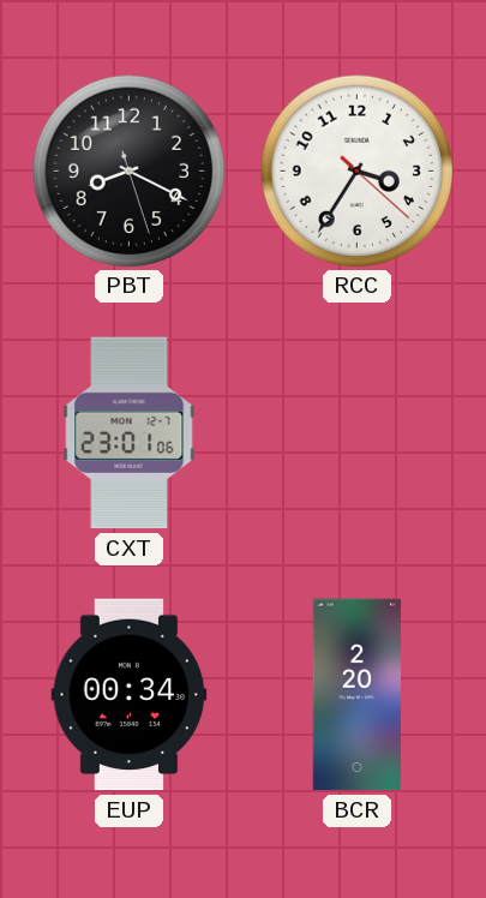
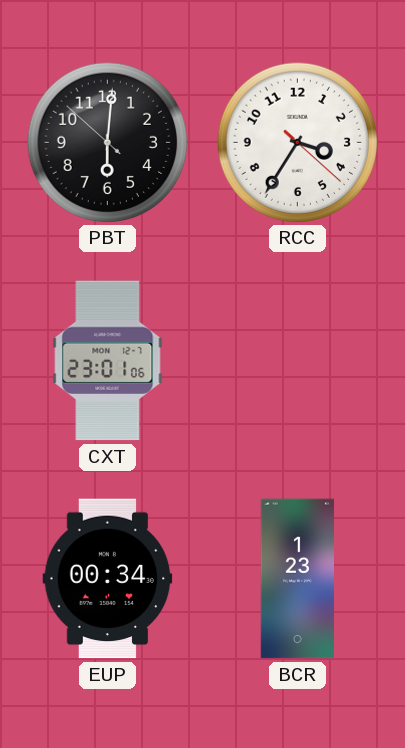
PBT: 8:19 -> 6:00
BCR: 2:20 -> 1:23
